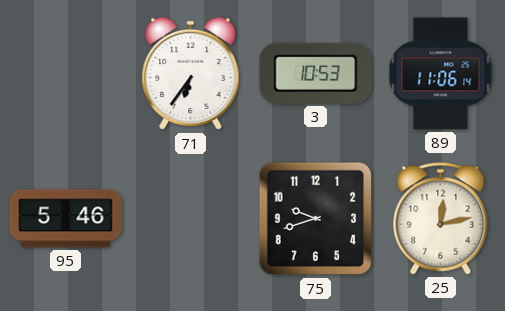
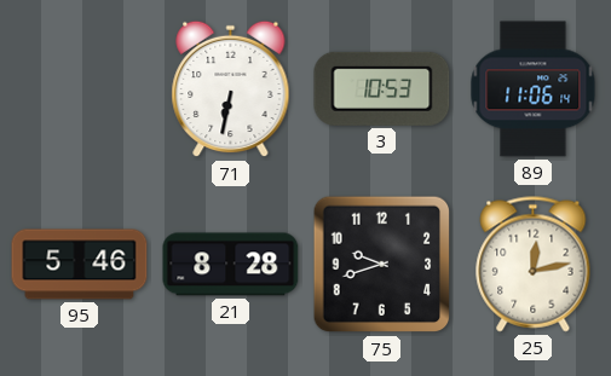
71: 6:36 -> 6:32
21: none -> 8:28
